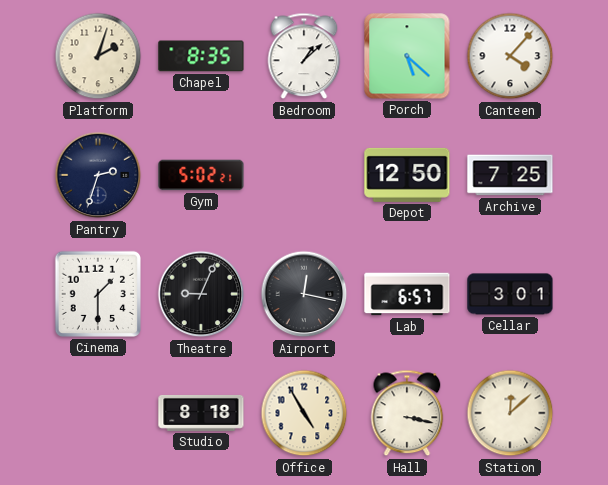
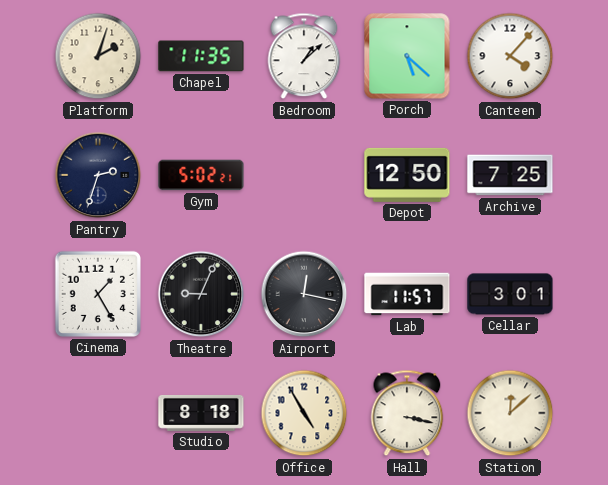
Chapel: 8:35 -> 11:35
Cinema: 1:30 -> 1:25
Lab: 6:57 -> 11:57
